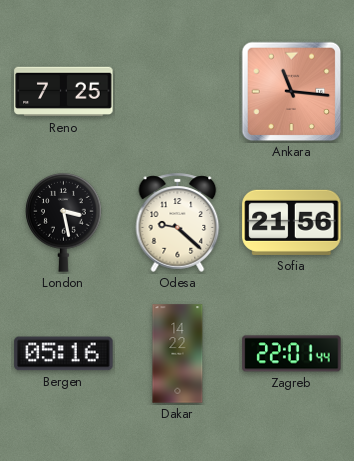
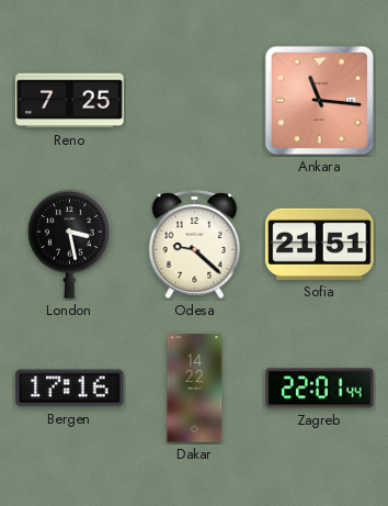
Sofia: 21:56 -> 21:51
Bergen: 05:16 -> 17:16
